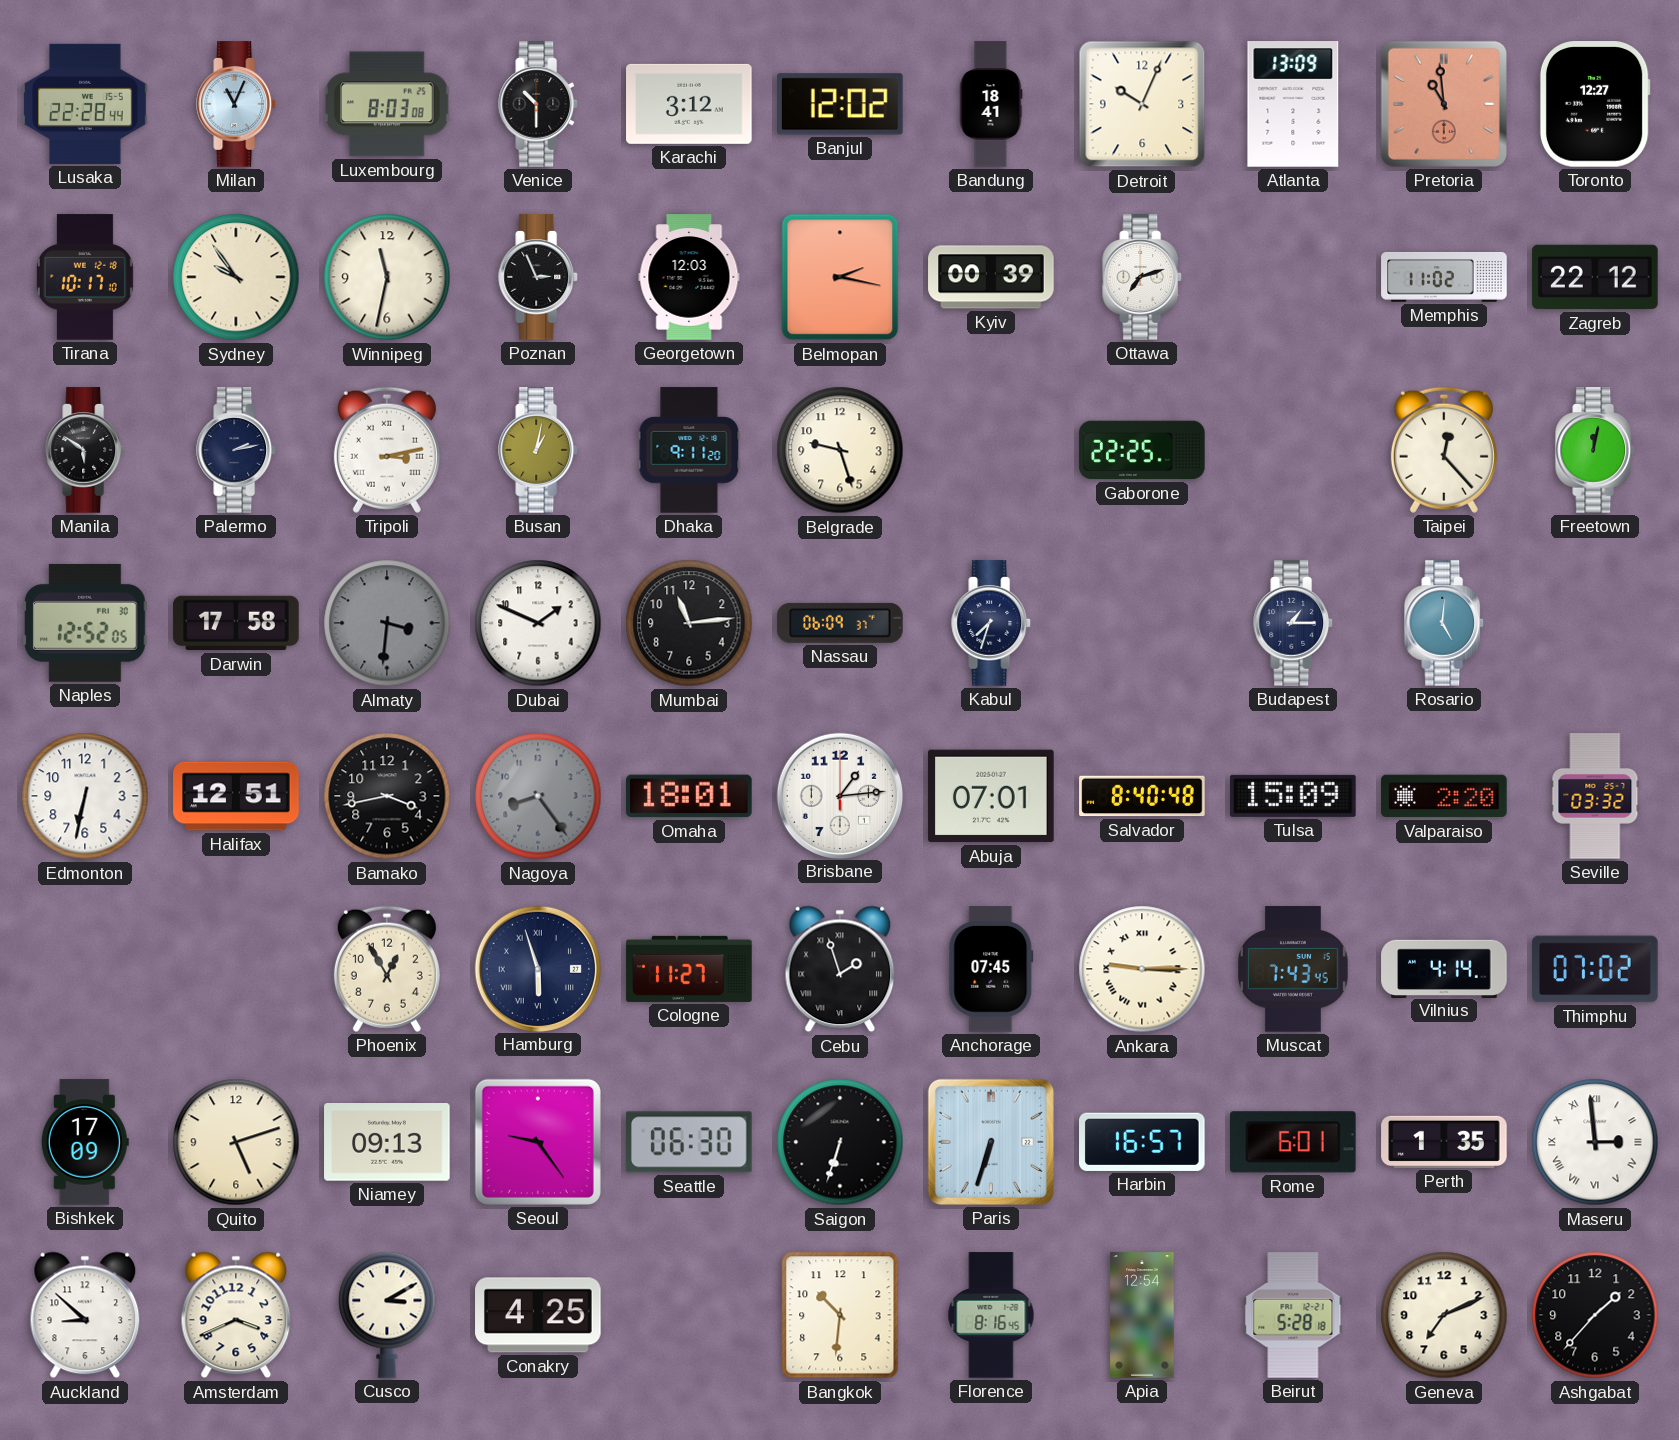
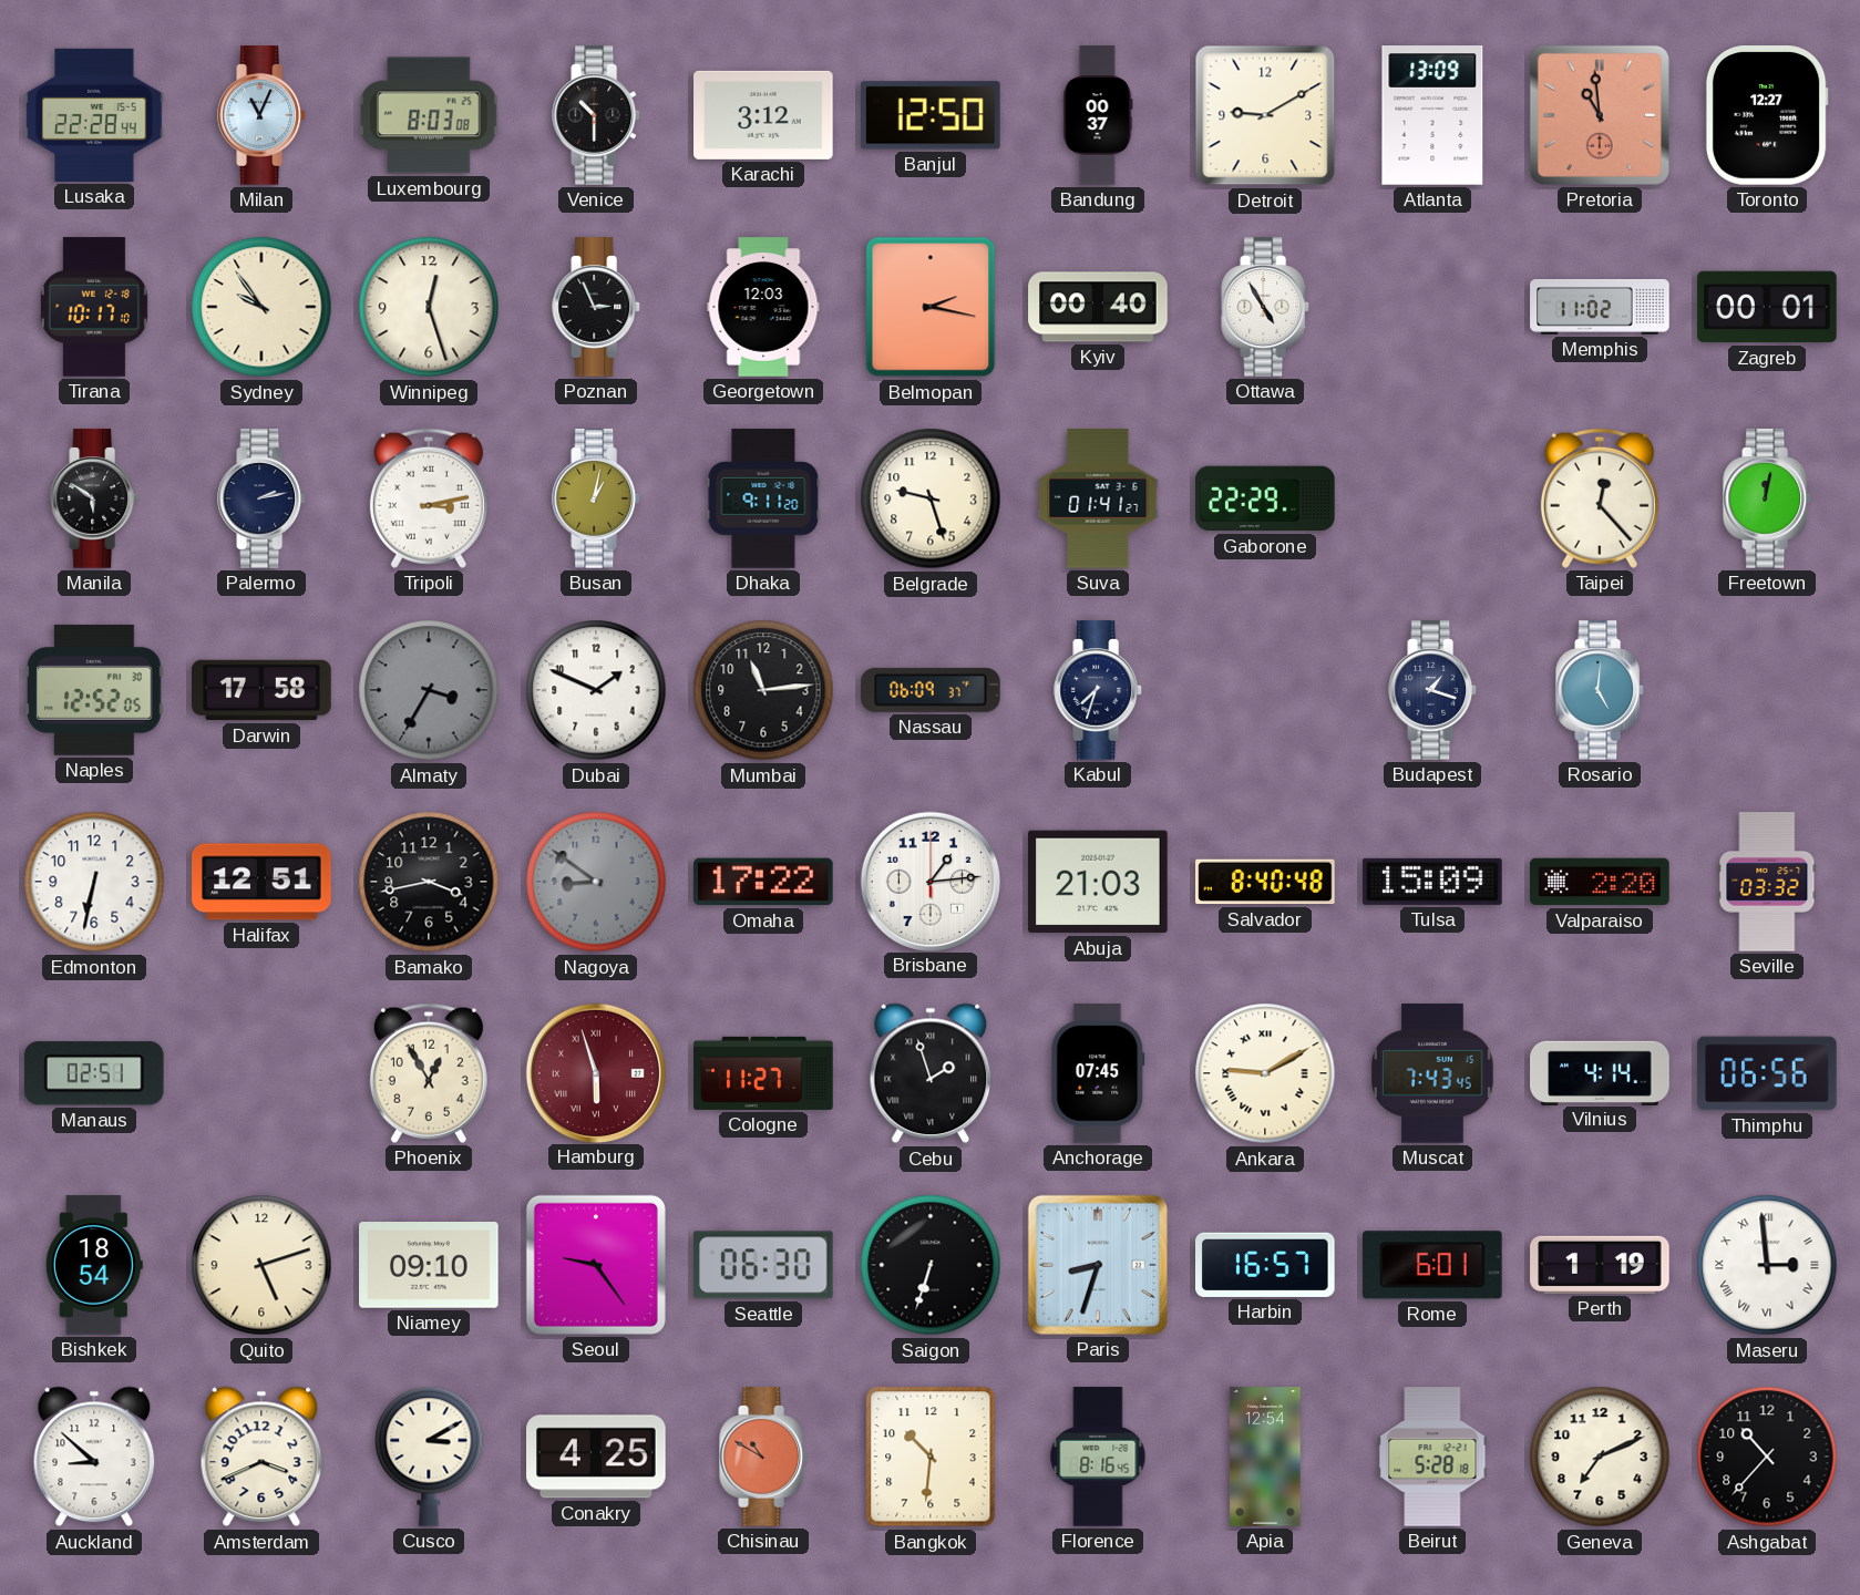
Banjul: 12:02 -> 12:50
Bandung: 18:41 -> 00:37
Detroit: 10:04 -> 9:10
Winnipeg: 11:32 -> 12:27
Kyiv: 00:39 -> 00:40
Ottawa: 7:12 -> 4:55
Zagreb: 22:12 -> 00:01
Suva: none -> 01:41
Gaborone: 22:25 -> 22:29
Almaty: 3:31 -> 3:35
Budapest: 1:15 -> 1:18
Nagoya: 8:24 -> 8:51
Omaha: 18:01 -> 17:22
Abuja: 07:01 -> 21:03
Manaus: none -> 02:51
Hamburg dial: navy -> burgundy
Ankara: 9:15 -> 9:10
Thimphu: 07:02 -> 06:56
Bishkek: 17:09 -> 18:54
Niamey: 09:13 -> 09:10
Paris: 6:33 -> 8:33
Perth: 1:35 -> 1:19
Chisinau: none -> 10:50
Ashgabat: 1:37 -> 10:37
